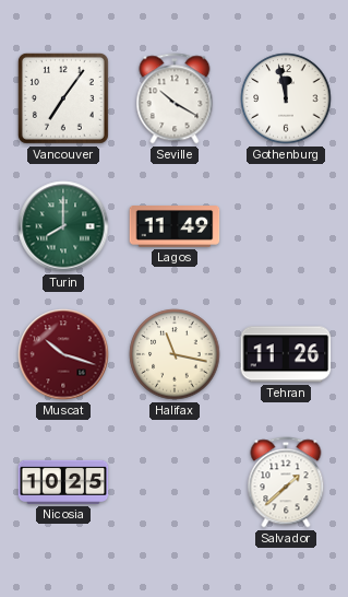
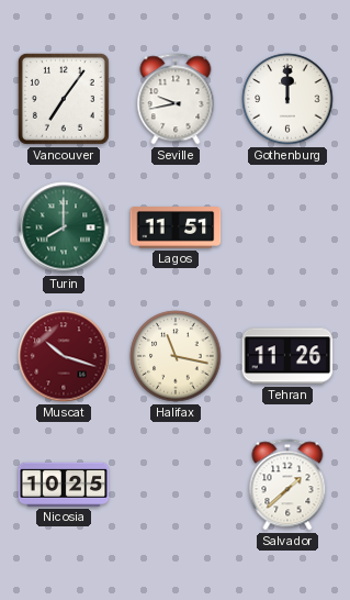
Seville: 10:20 -> 9:43
Gothenburg: 11:58 -> 12:00
Lagos: 11:49 -> 11:51
